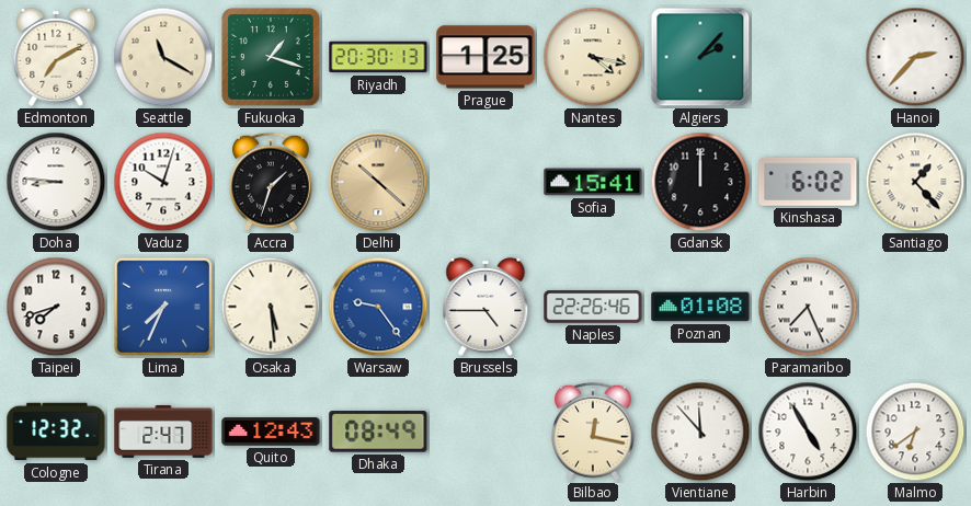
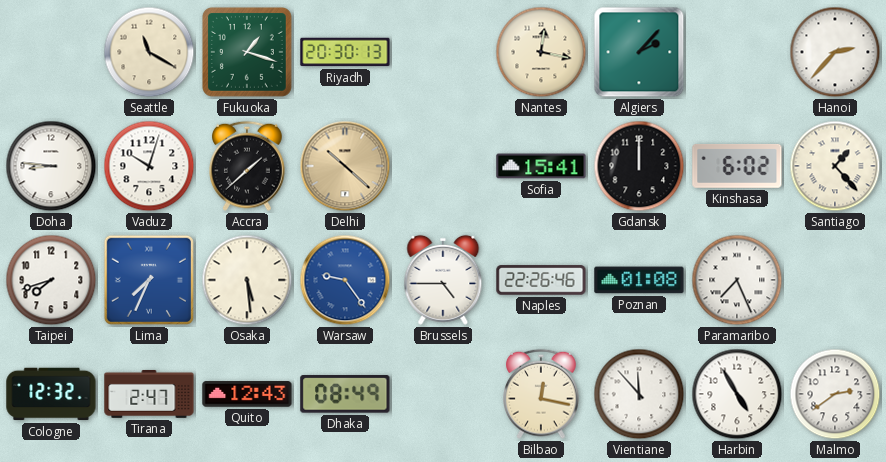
Edmonton: 7:10 -> none
Prague: 1:25 -> none
Nantes: 4:17 -> 12:17
Accra: 1:33 -> 1:38
Malmo: 6:39 -> 2:39
